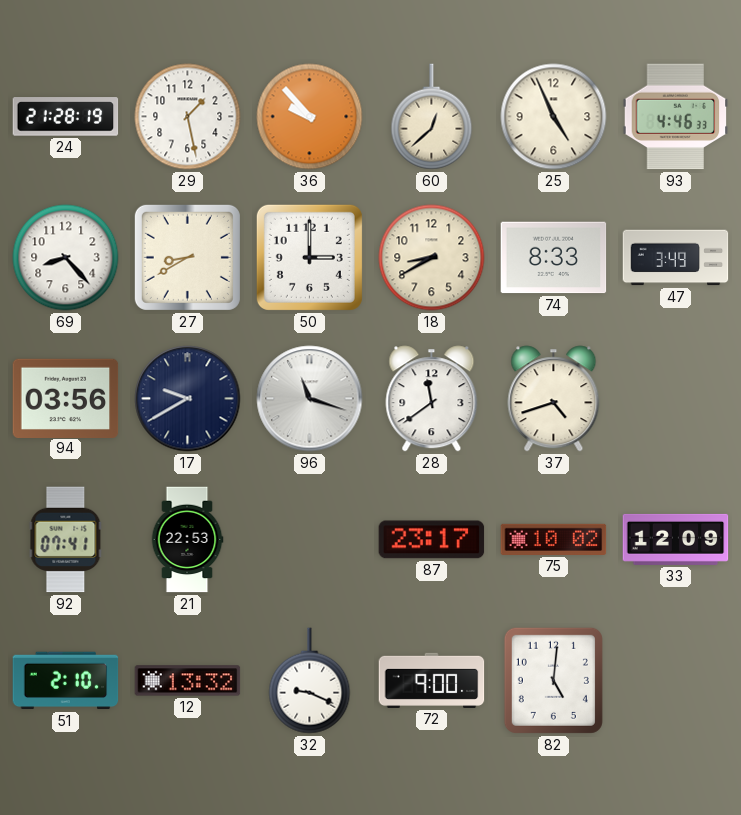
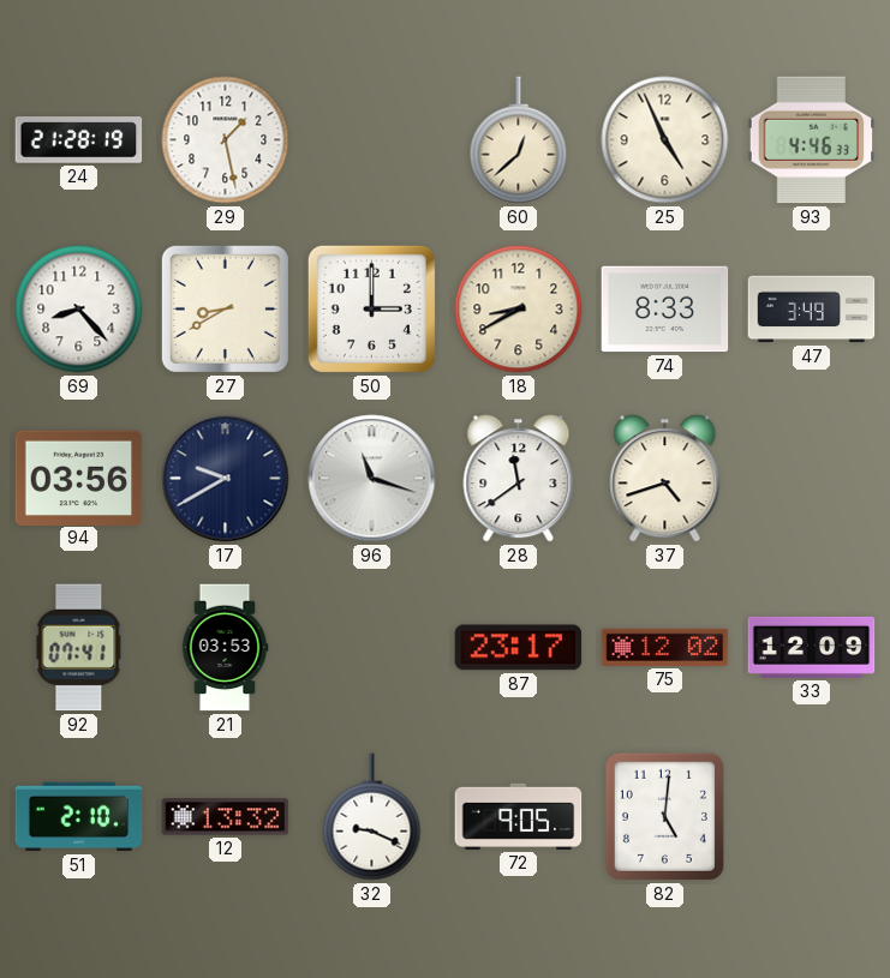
36: 9:53 -> none
21: 22:53 -> 03:53
75: 10:02 -> 12:02
72: 9:00 -> 9:05
